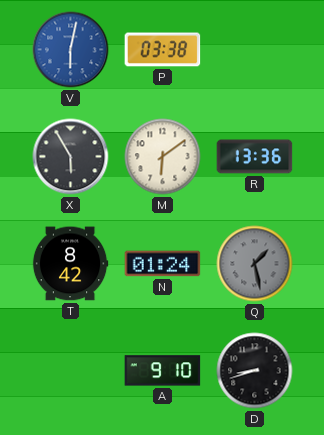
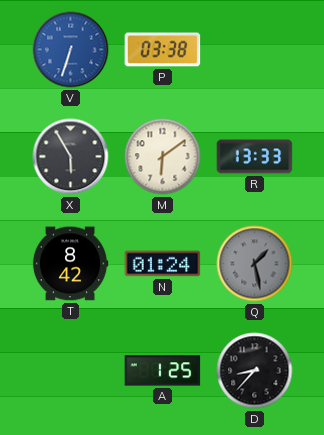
V: 6:02 -> 6:33
R: 13:36 -> 13:33
A: 9:10 -> 1:25
D: 8:42 -> 8:37
